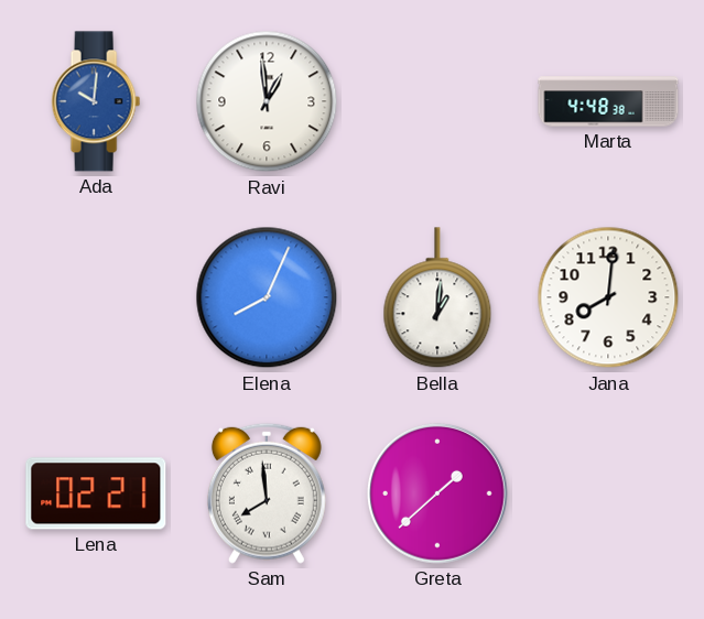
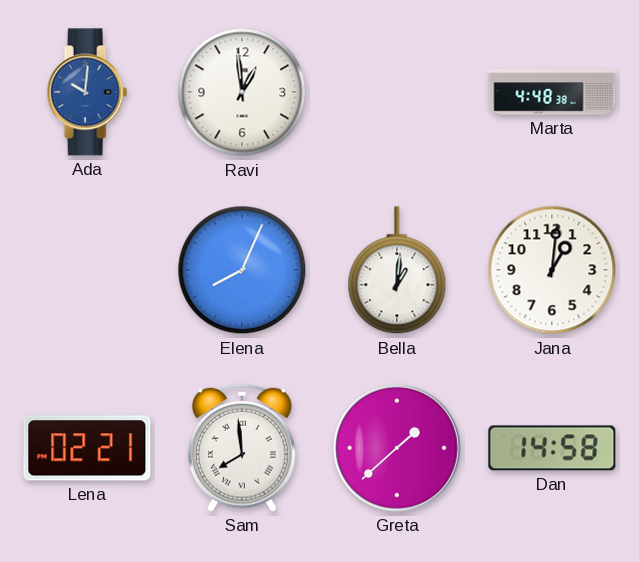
Jana: 8:01 -> 1:01
Dan: none -> 14:58
